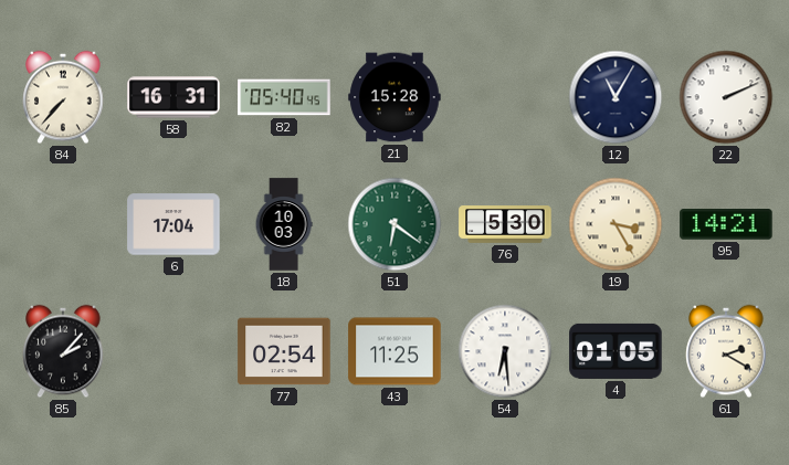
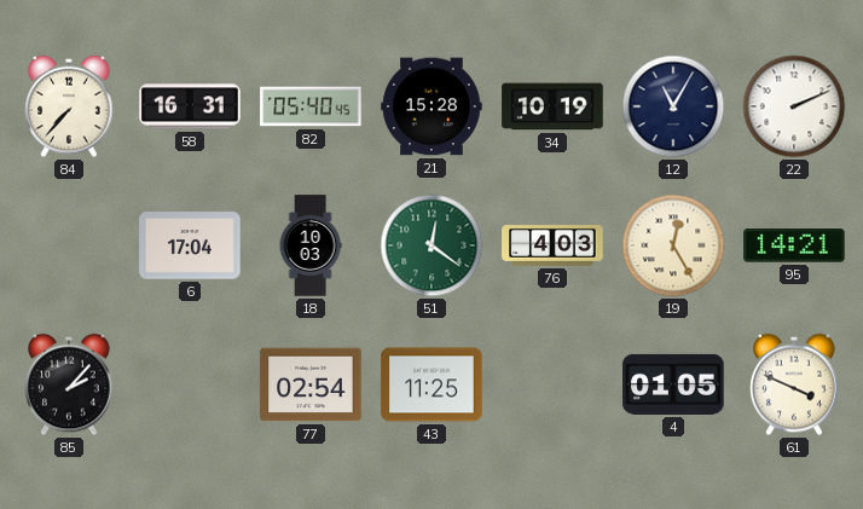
34: none -> 10:19
51: 6:21 -> 12:21
76: 5:30 -> 4:03
19: 3:25 -> 12:25
54: 6:29 -> none
61: 2:20 -> 3:49
